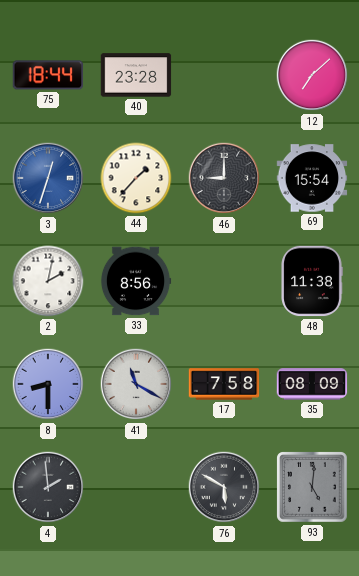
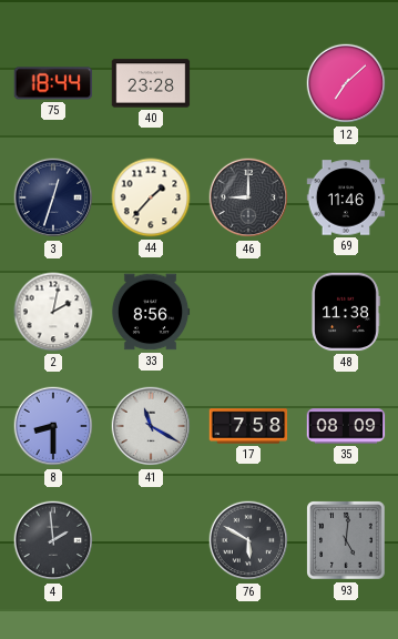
3 dial: blue -> navy
69: 15:54 -> 11:46
